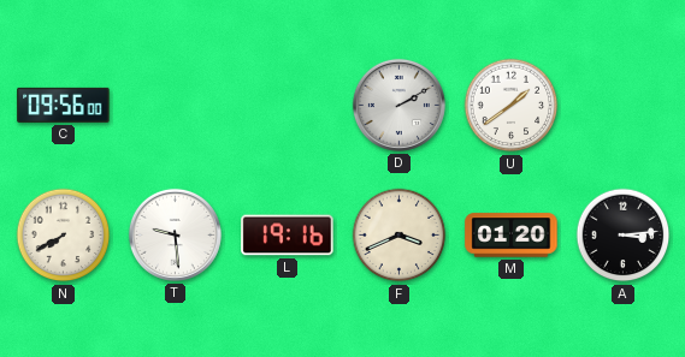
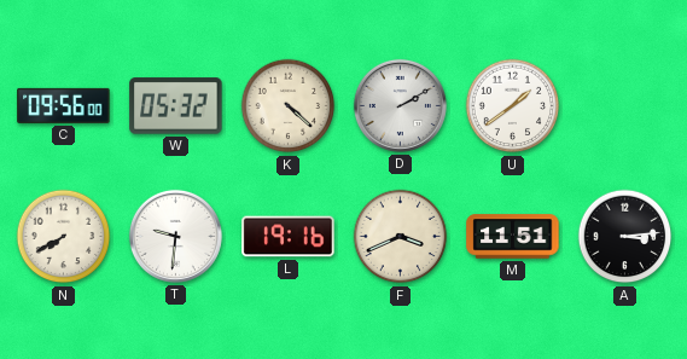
W: none -> 05:32
K: none -> 4:22
T: 9:29 -> 9:31
M: 01:20 -> 11:51
